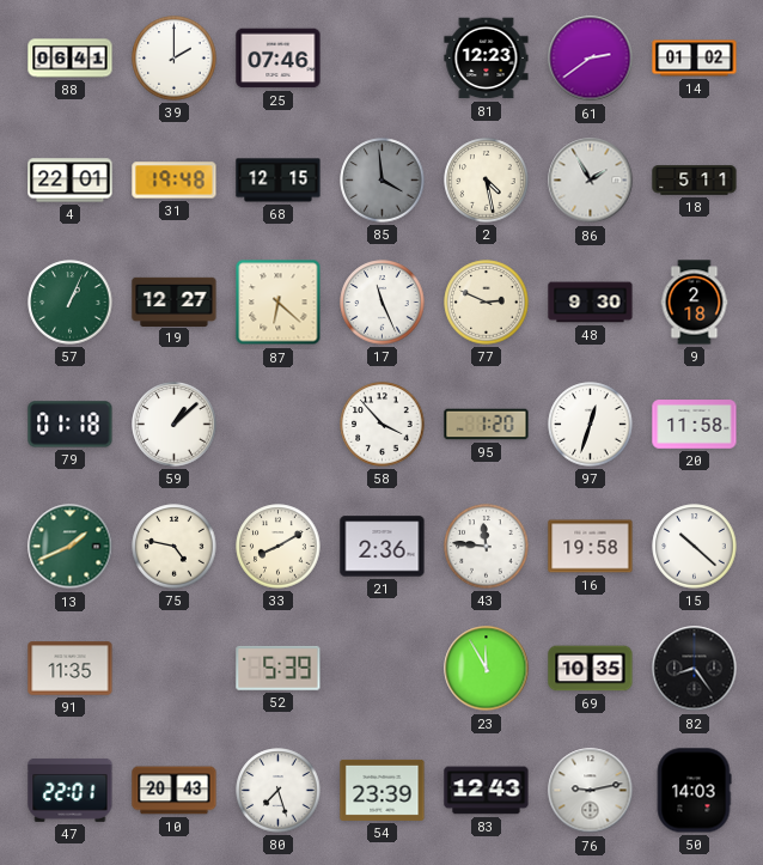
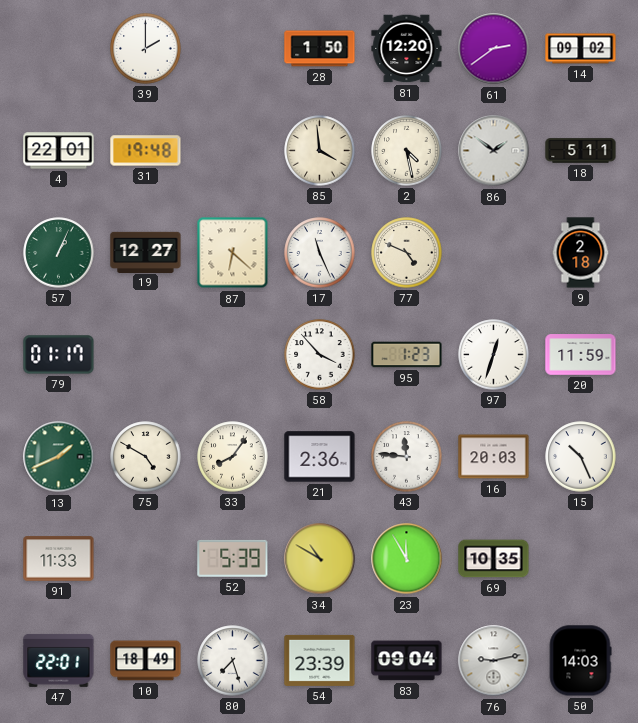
88: 06:41 -> none
25: 07:46 -> none
28: none -> 1:50
81: 12:23 -> 12:20
14: 01:02 -> 09:02
68: 12:15 -> none
85 dial: grey -> cream
86: 1:55 -> 1:51
77: 2:49 -> 4:49
48: 9:30 -> none
79: 01:18 -> 01:17
59: 1:08 -> none
95: 1:20 -> 1:23
20: 11:58 -> 11:59
75: 4:47 -> 4:50
33: 8:10 -> 8:06
16: 19:58 -> 20:03
15: 10:22 -> 10:26
91: 11:35 -> 11:33
34: none -> 10:50
82: 8:24 -> none
10: 20:43 -> 18:49
83: 12:43 -> 09:04
